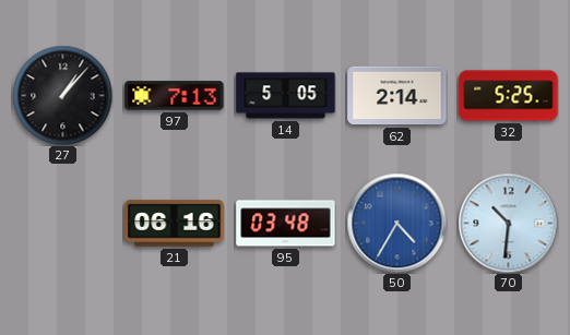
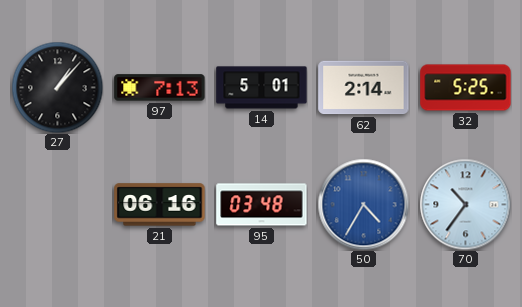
14: 5:05 -> 5:01
70: 10:31 -> 10:36
